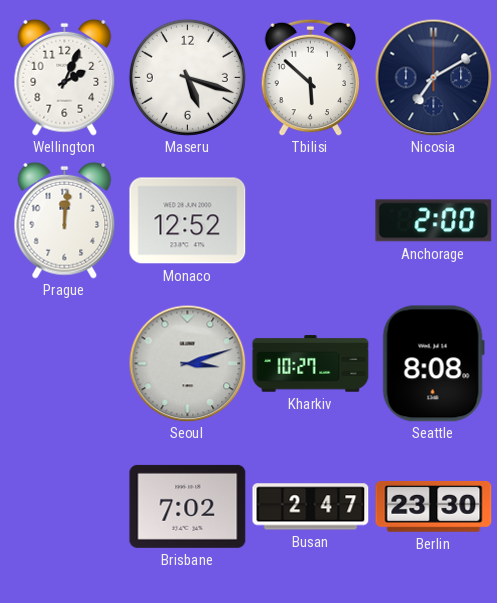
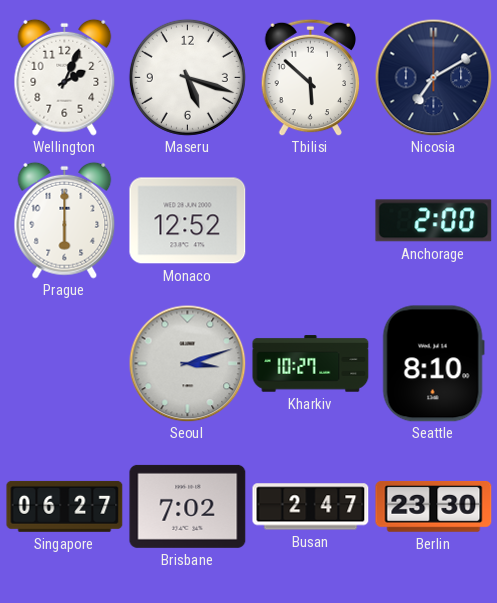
Prague: 12:01 -> 6:00
Seattle: 8:08 -> 8:10
Singapore: none -> 06:27
